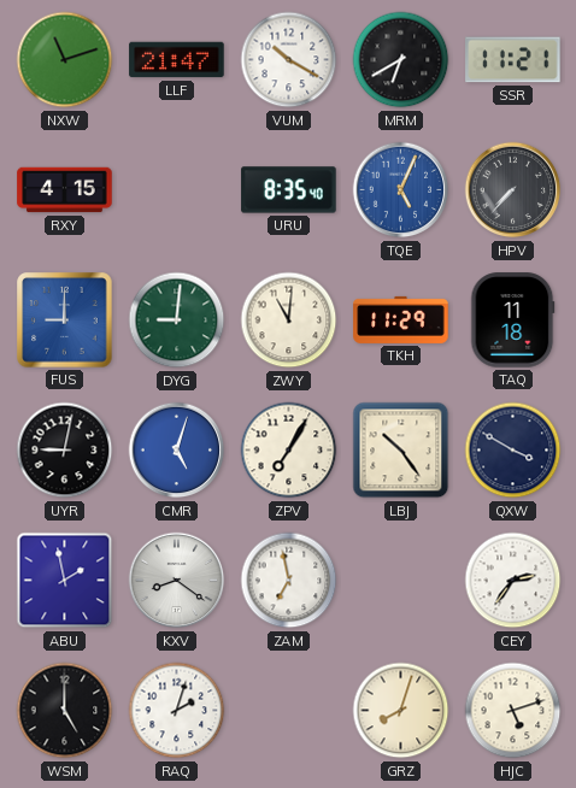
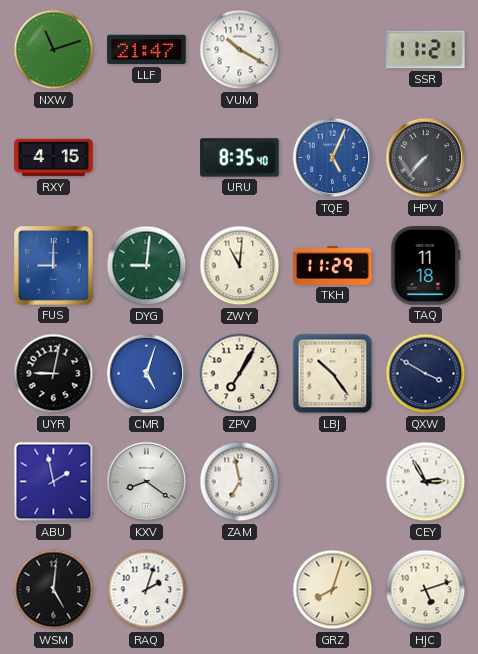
MRM: 6:40 -> none
CEY: 2:36 -> 2:55
WSM: 5:00 -> 5:01
